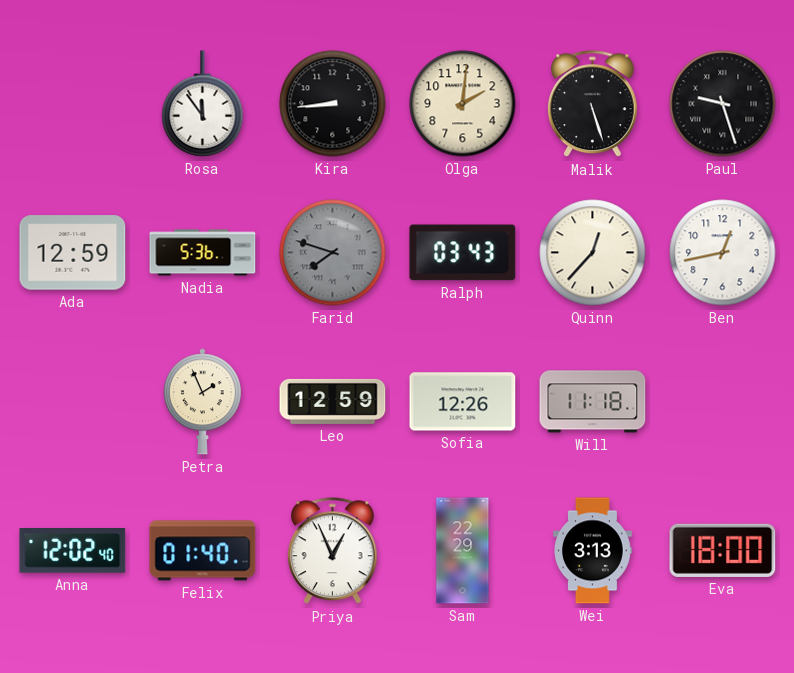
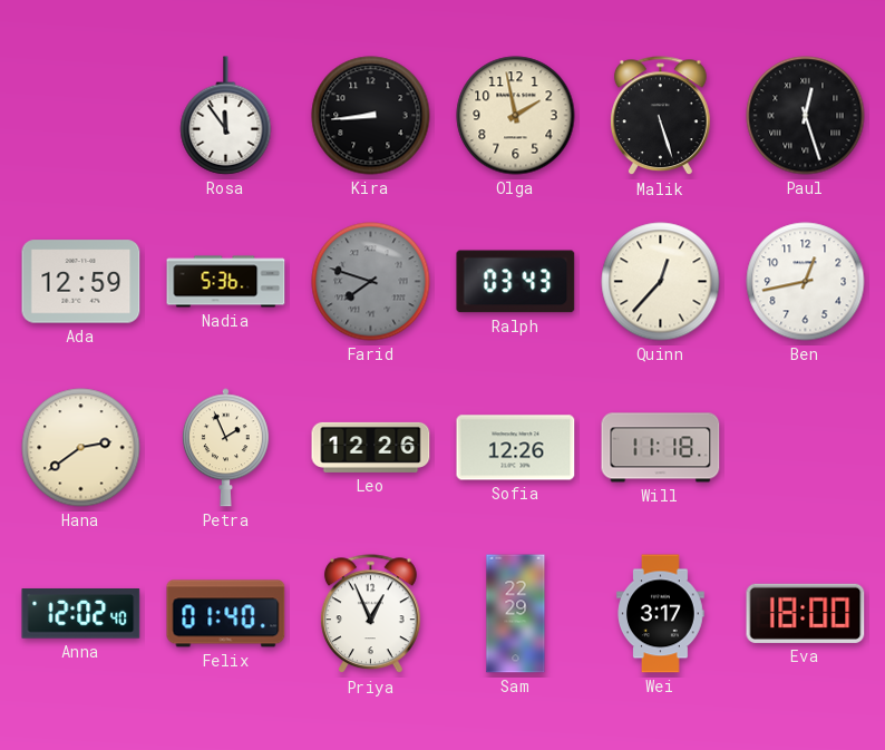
Olga: 2:01 -> 1:58
Paul: 9:27 -> 12:27
Hana: none -> 2:39
Leo: 12:59 -> 12:26
Wei: 3:13 -> 3:17
